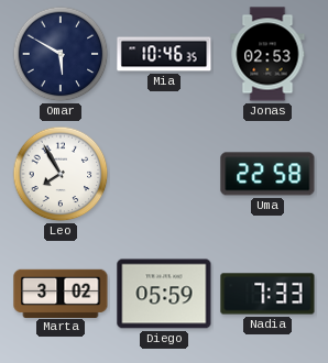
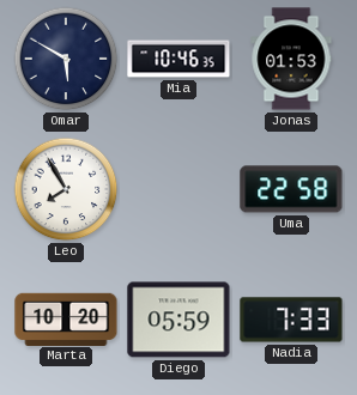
Jonas: 02:53 -> 01:53
Marta: 3:02 -> 10:20
